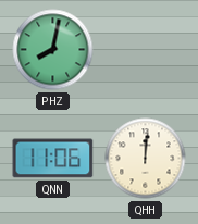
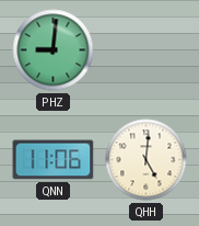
PHZ: 8:02 -> 9:01
QHH: 12:01 -> 5:01
